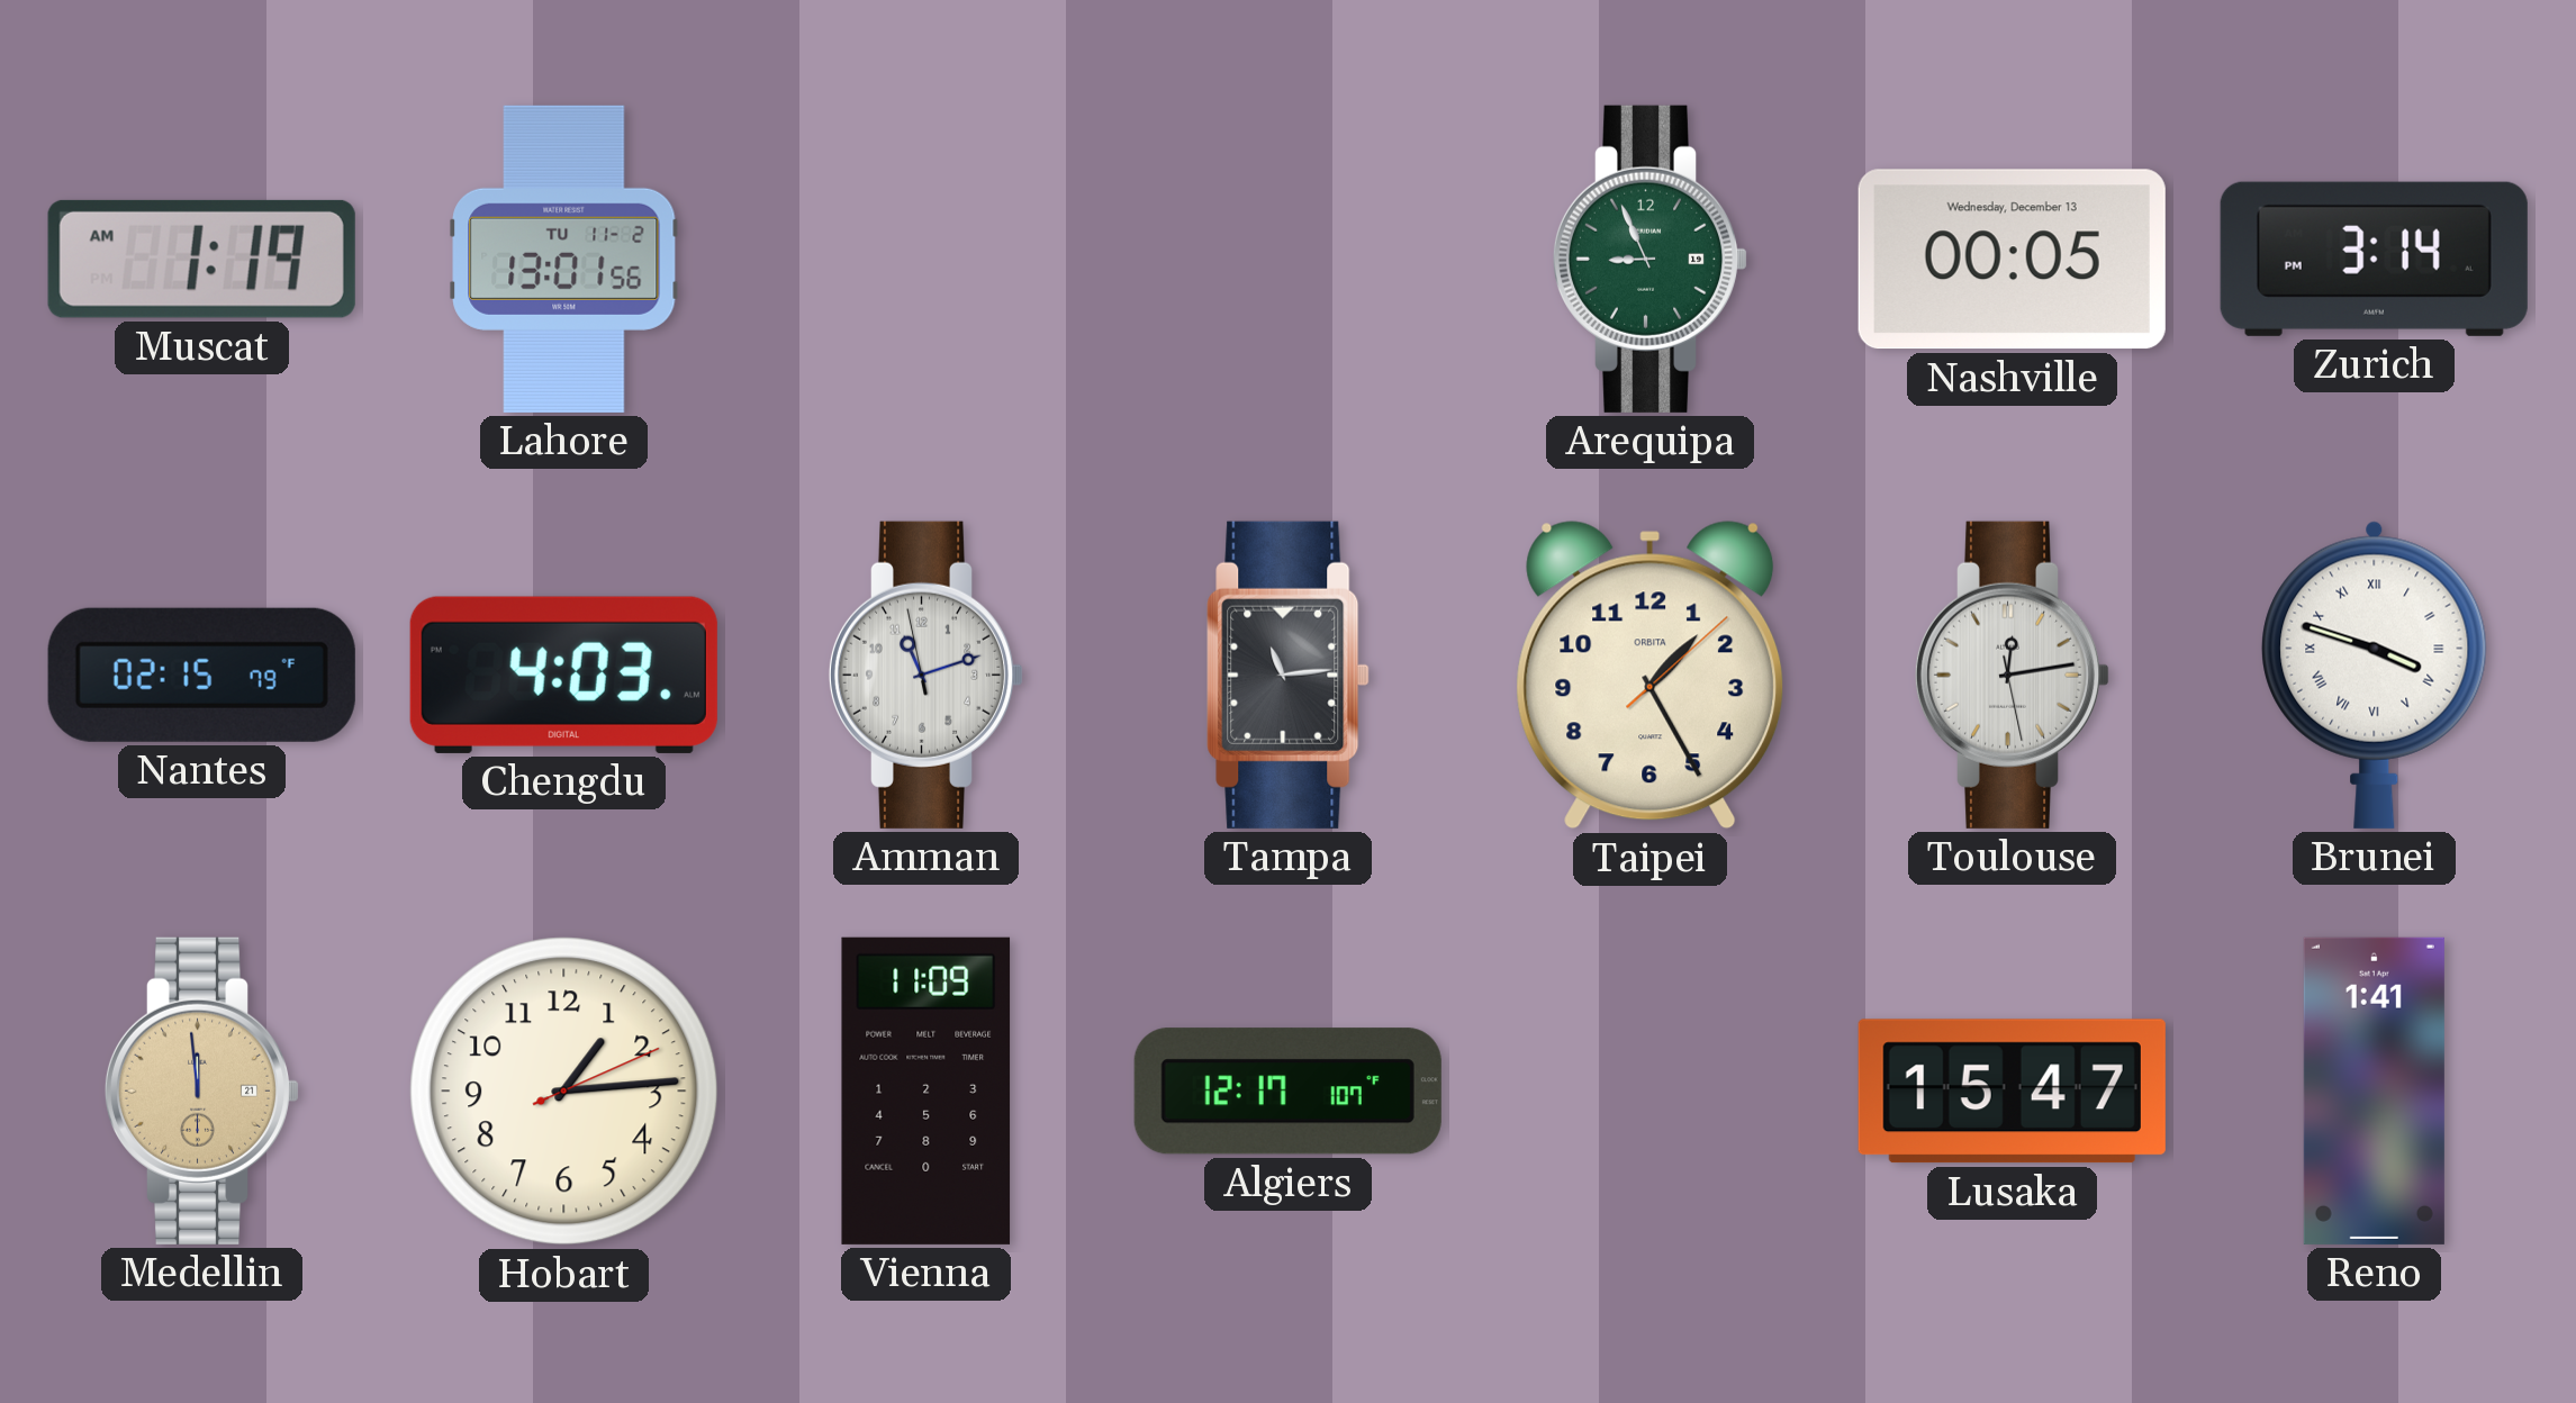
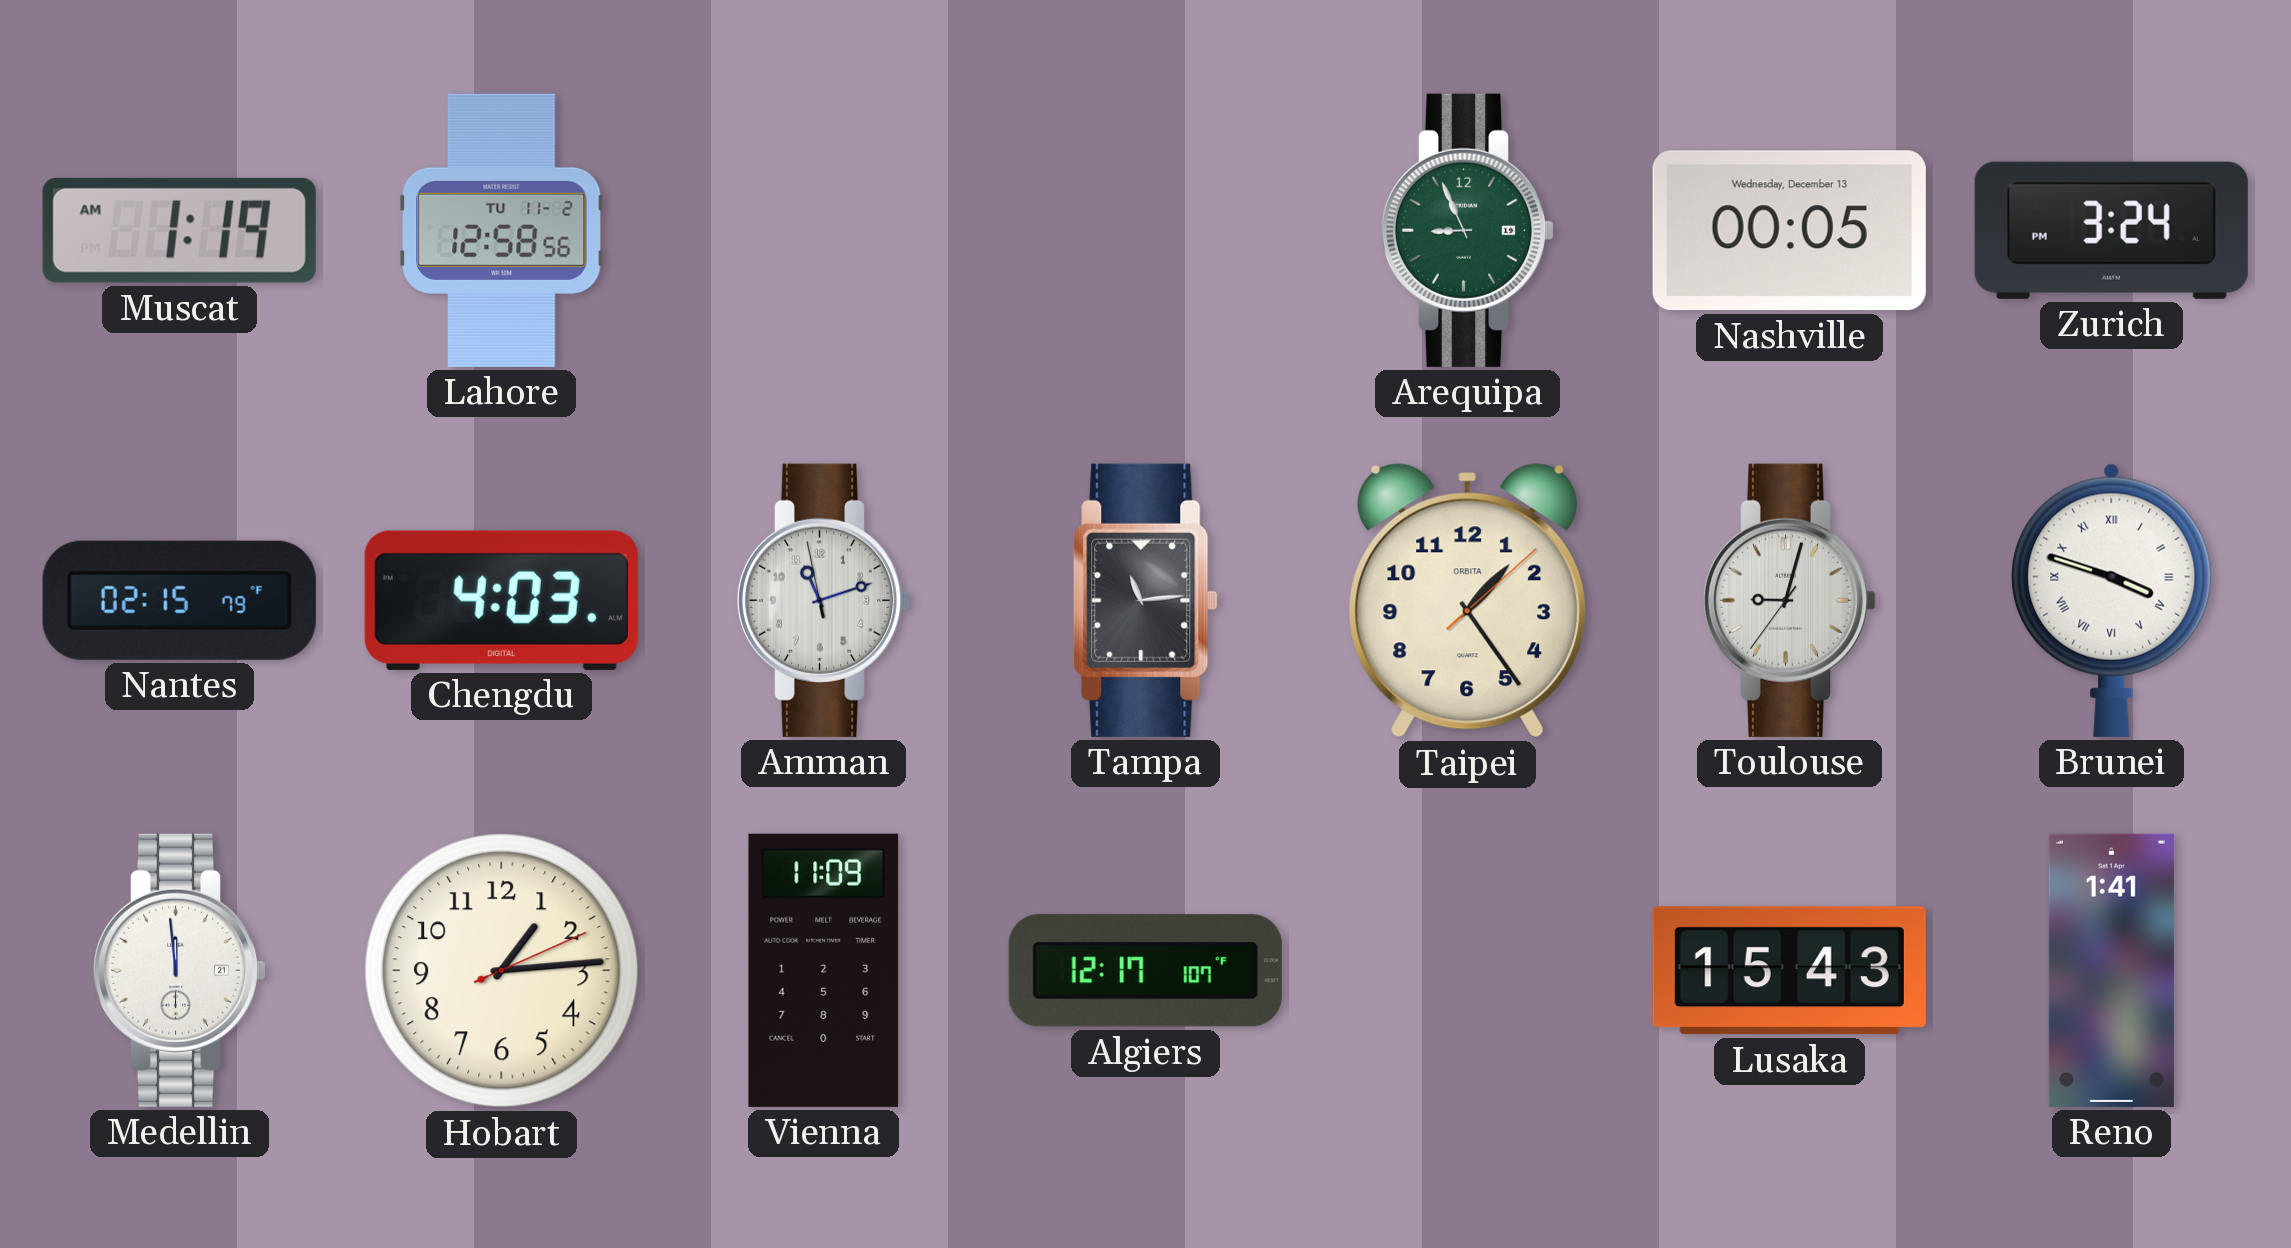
Lahore: 13:01 -> 12:58
Zurich: 3:14 -> 3:24
Taipei: 1:25 -> 1:24
Toulouse: 12:13 -> 9:02
Medellin dial: champagne -> white
Lusaka: 15:47 -> 15:43
